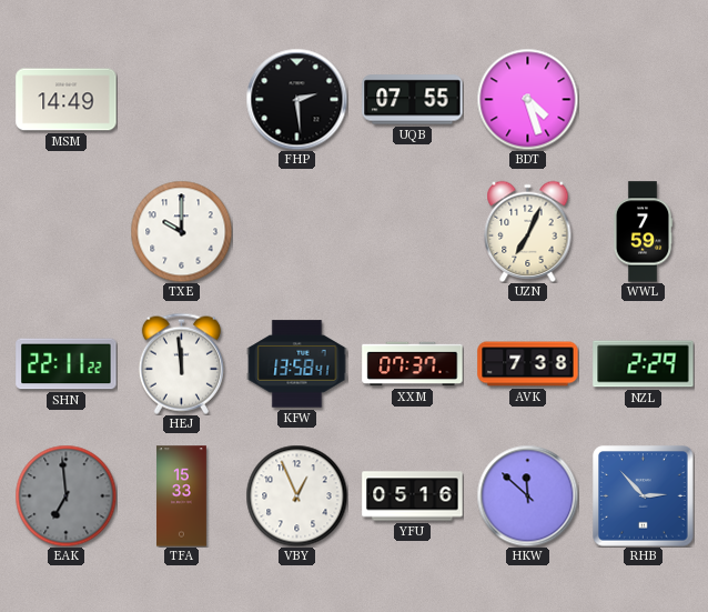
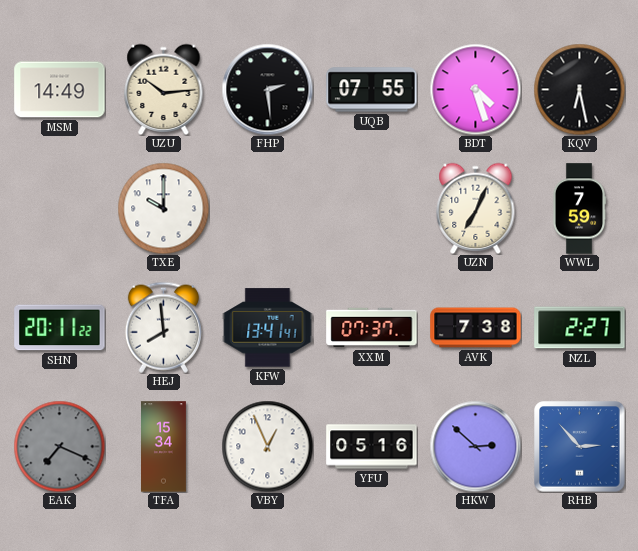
UZU: none -> 10:14
KQV: none -> 6:28
SHN: 22:11 -> 20:11
HEJ: 11:59 -> 7:59
KFW: 13:58 -> 13:41
NZL: 2:29 -> 2:27
EAK: 6:59 -> 7:19
TFA: 15:33 -> 15:34
HKW: 11:52 -> 2:52
